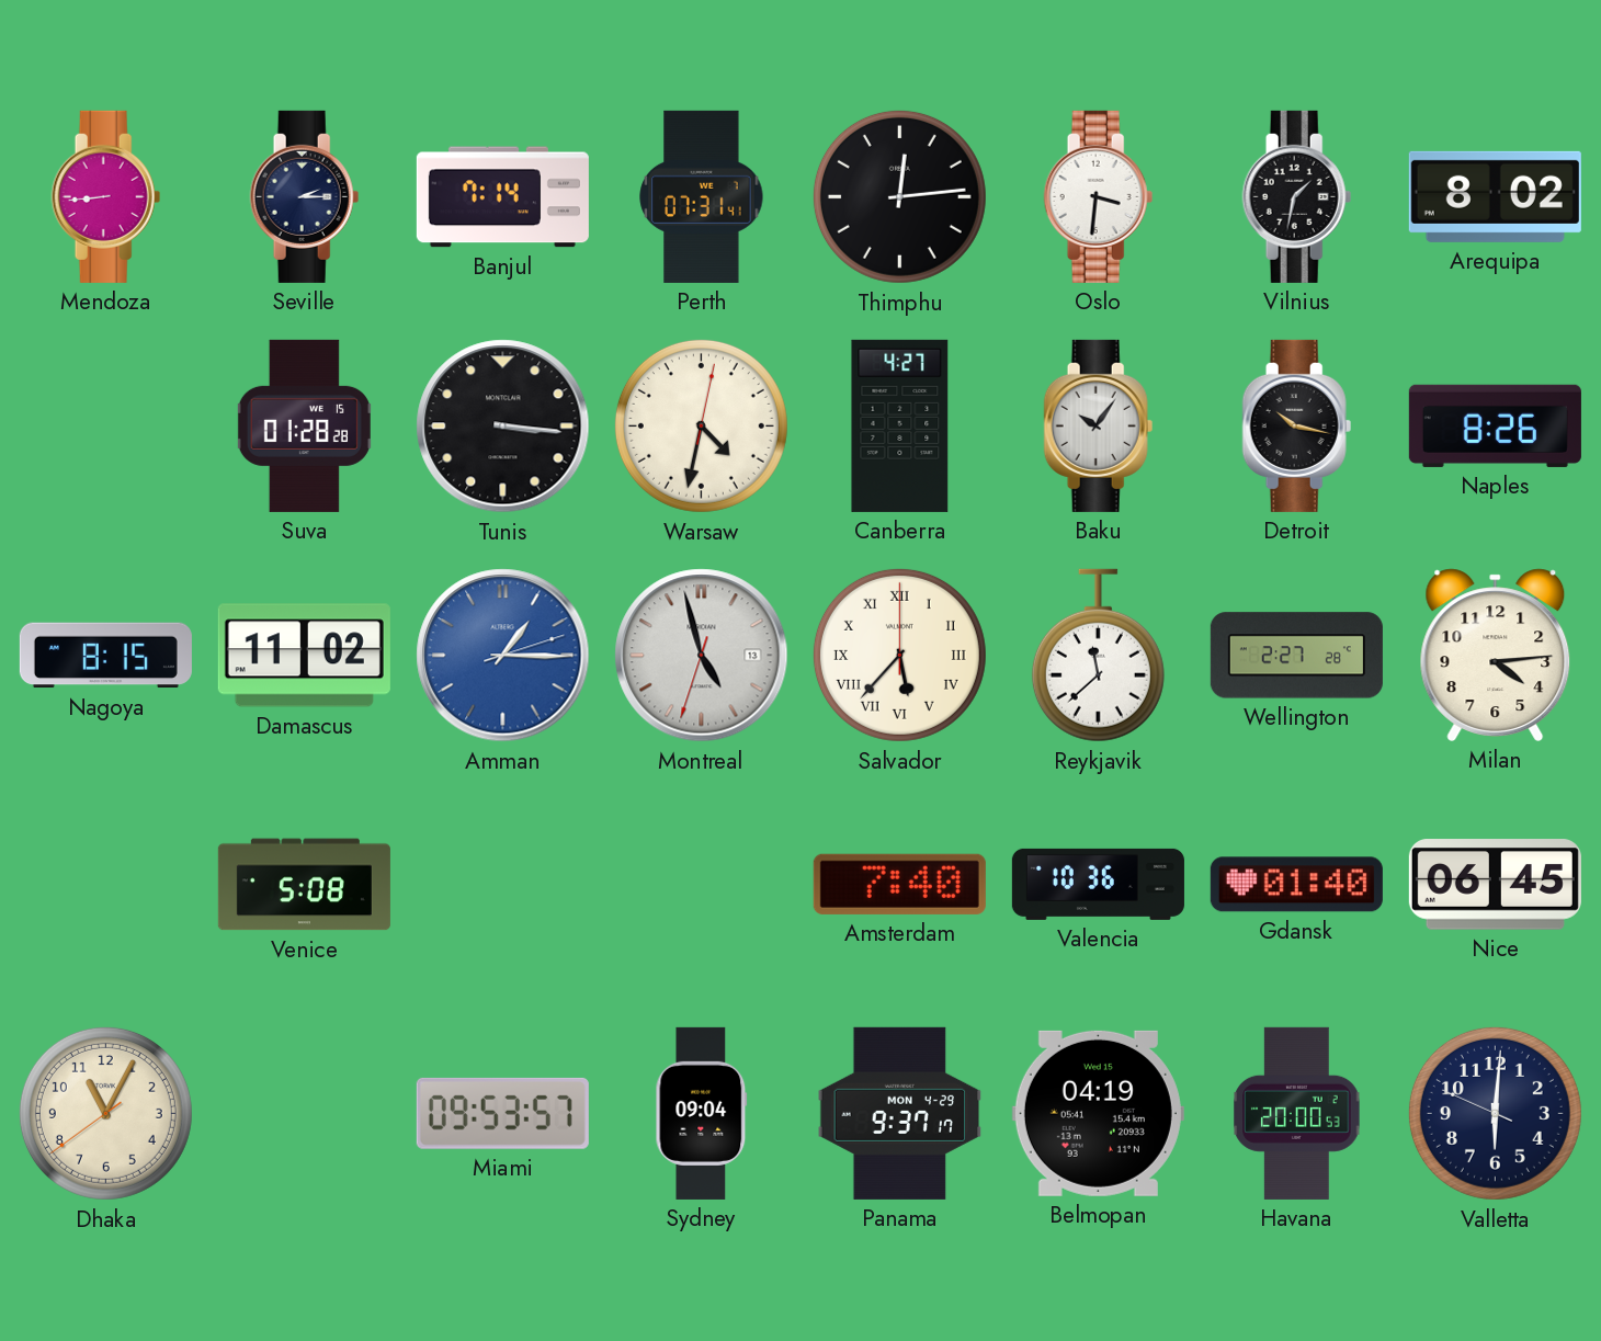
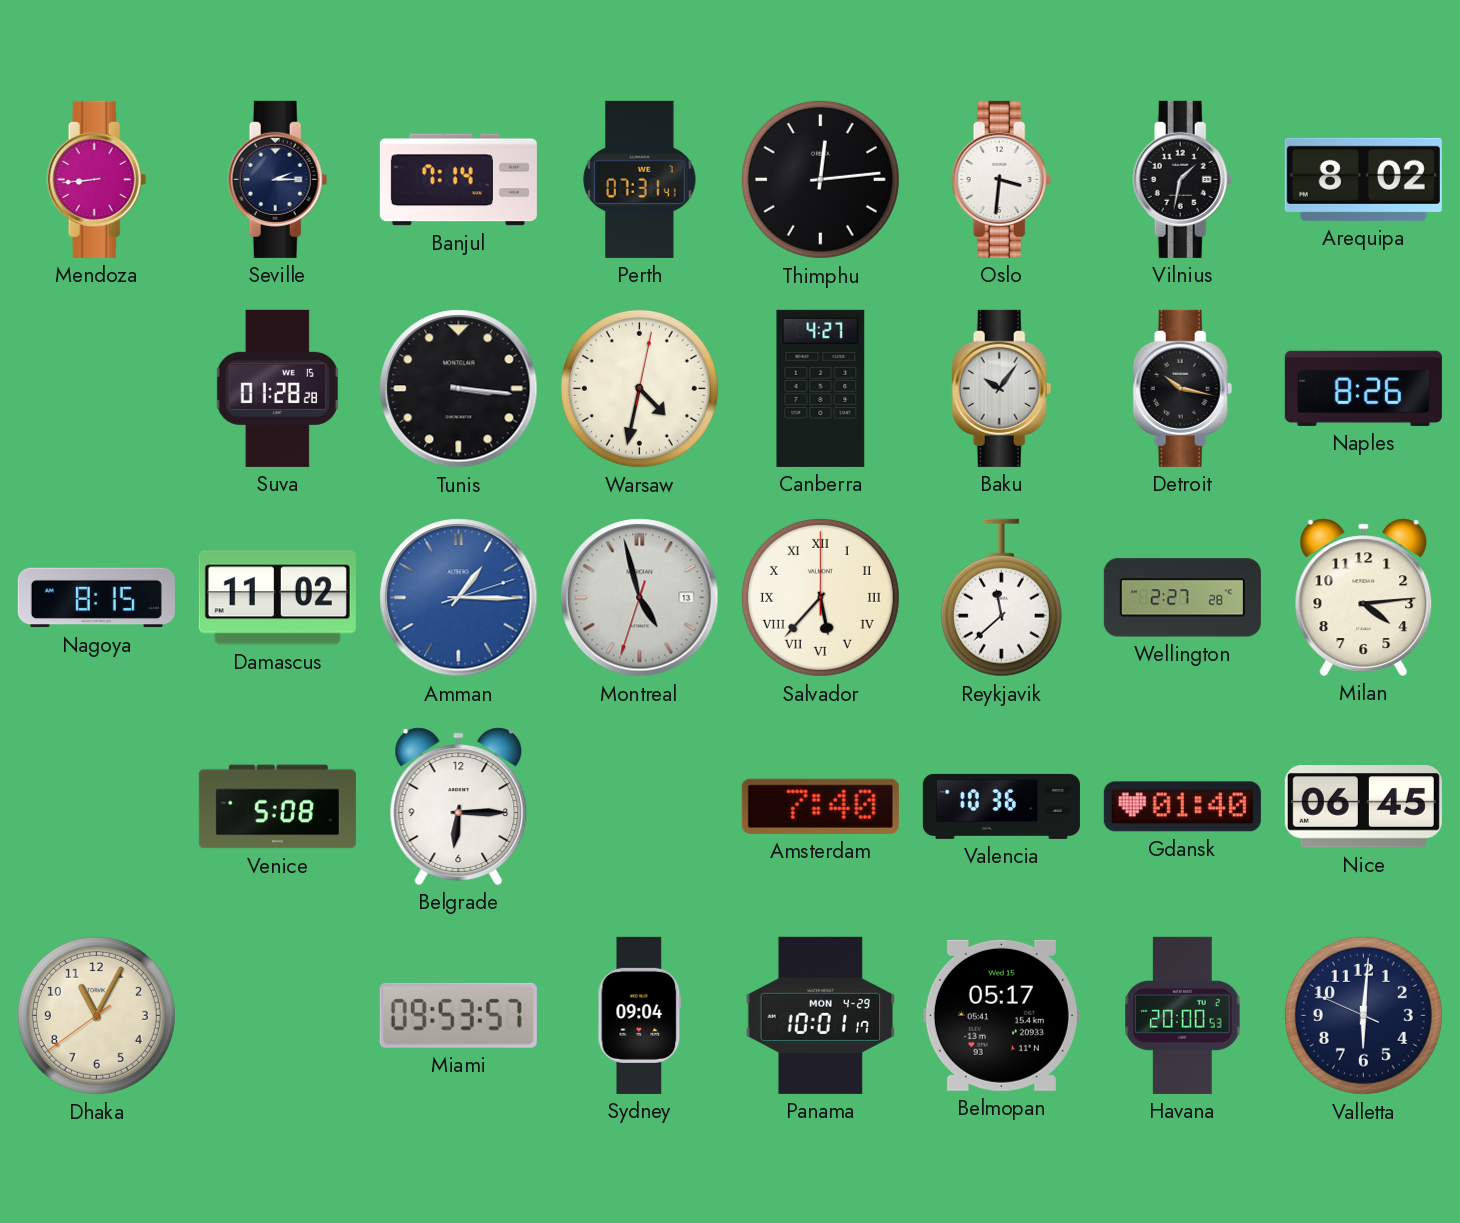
Belgrade: none -> 6:15
Panama: 9:37 -> 10:01
Belmopan: 04:19 -> 05:17
